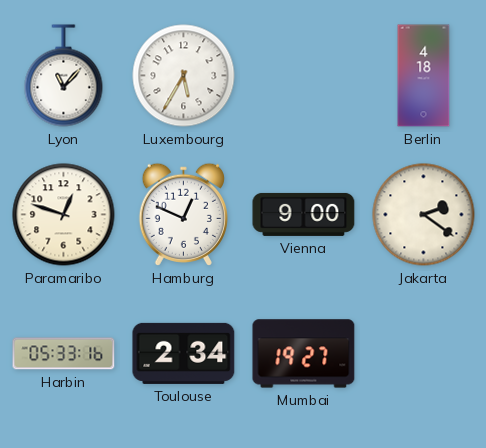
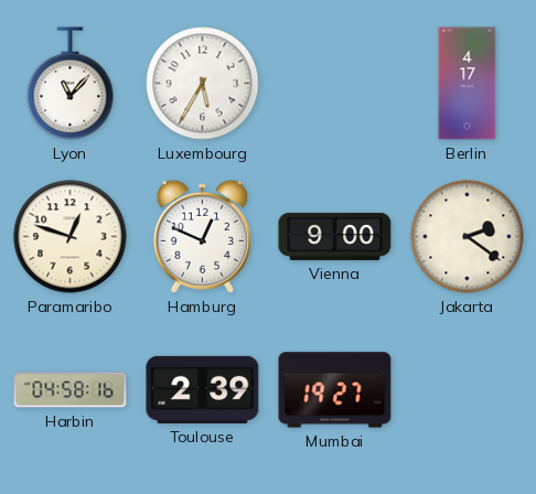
Berlin: 4:18 -> 4:17
Harbin: 05:33 -> 04:58
Toulouse: 2:34 -> 2:39
